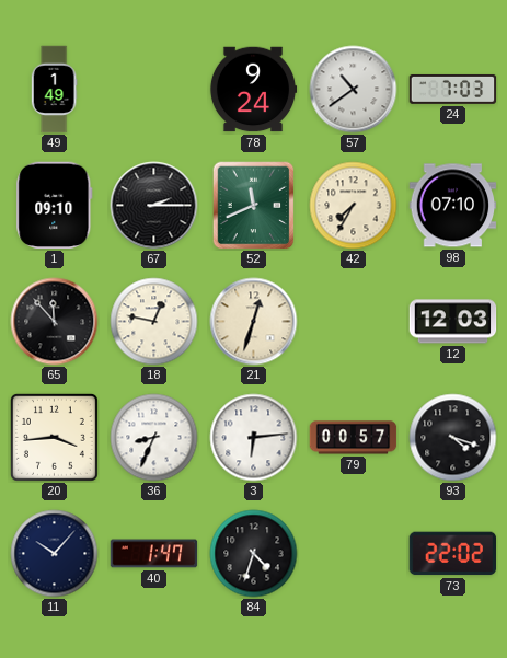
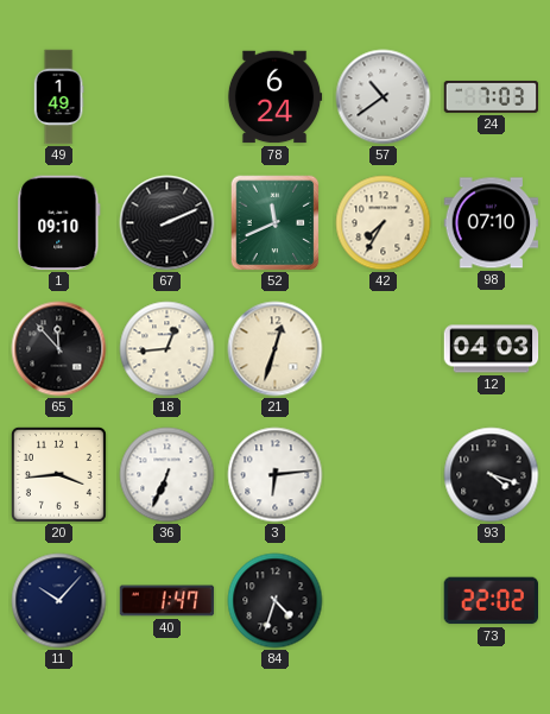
78: 9:24 -> 6:24
67: 2:15 -> 2:11
18: 12:47 -> 12:44
12: 12:03 -> 04:03
36: 8:34 -> 6:34
79: 00:57 -> none
